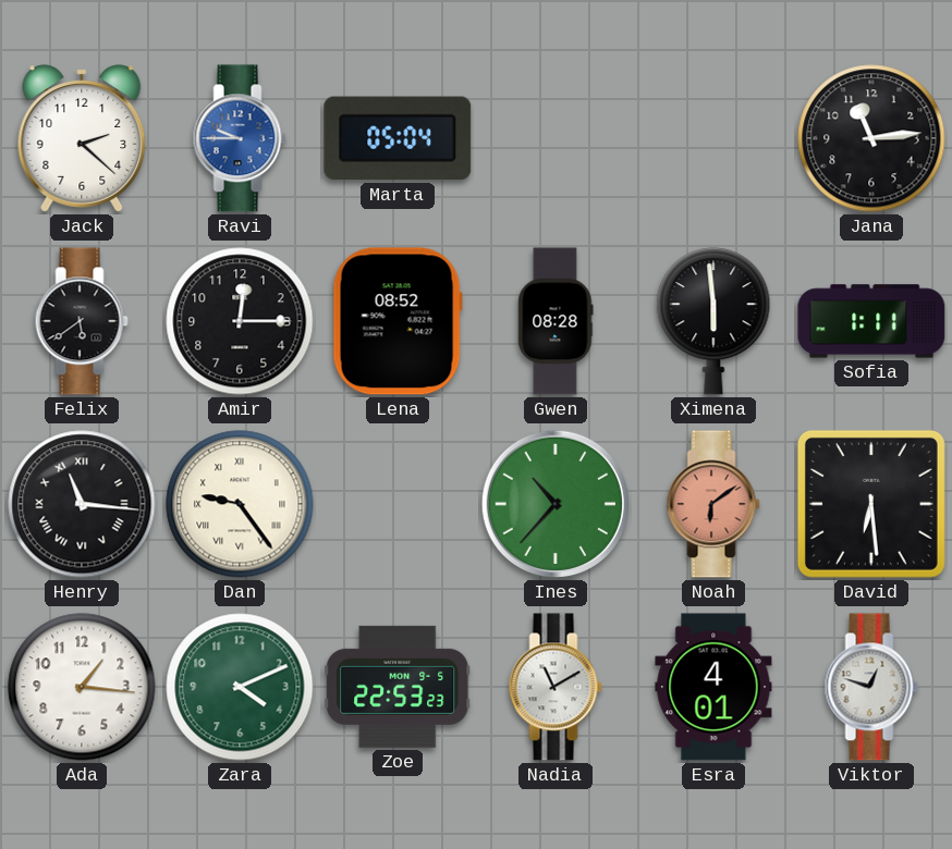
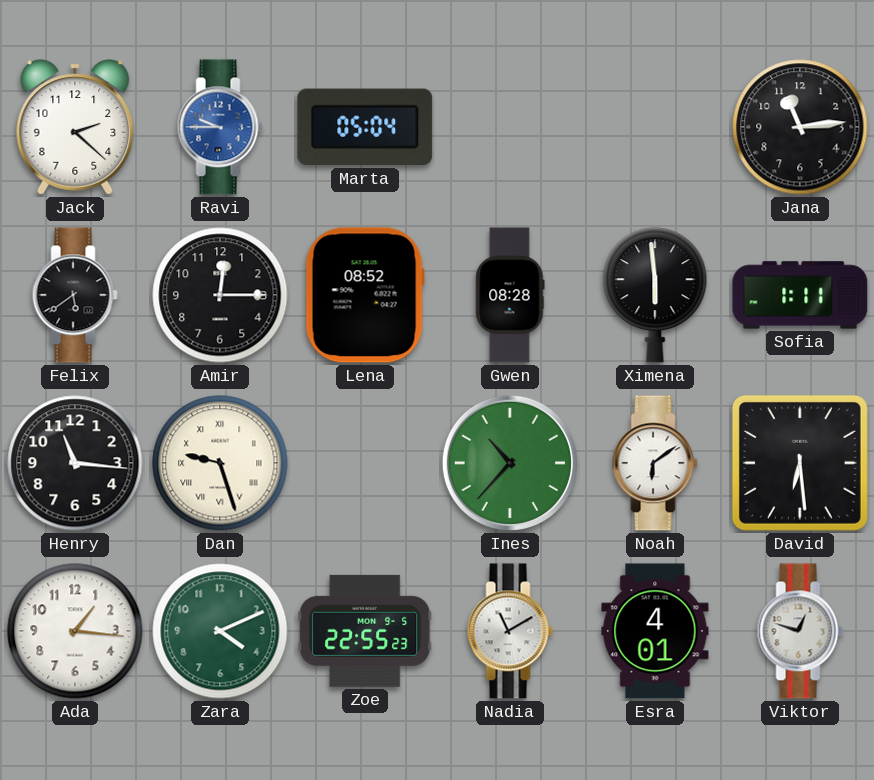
Henry numerals: Roman -> Arabic
Dan: 9:24 -> 9:27
Noah dial: salmon -> white
Zoe: 22:53 -> 22:55
